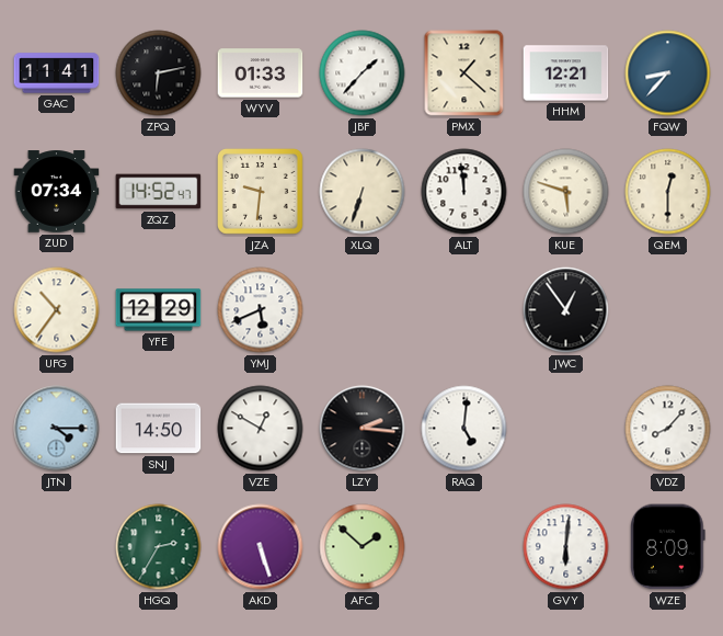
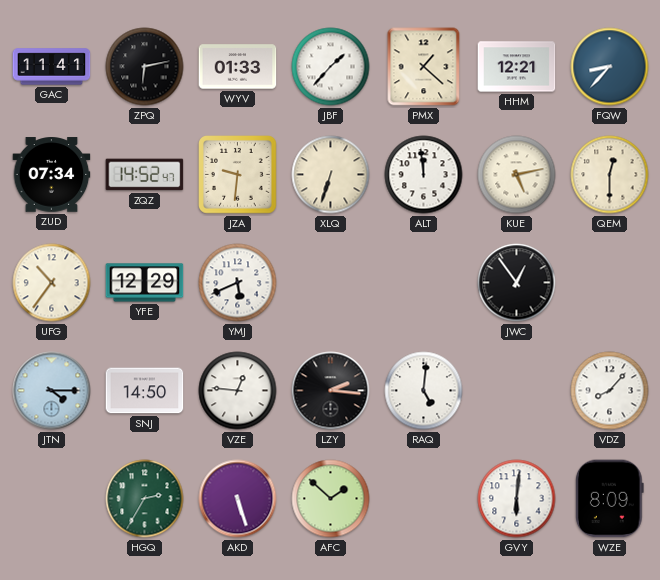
KUE: 5:48 -> 5:13
VZE: 12:50 -> 12:46
